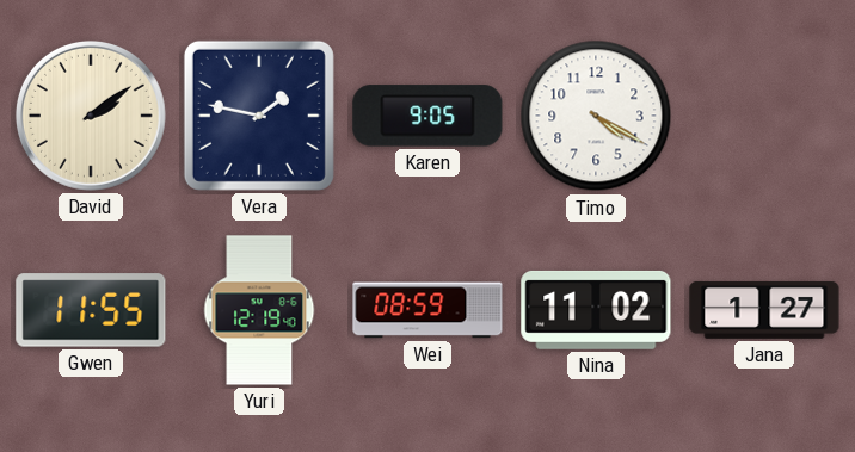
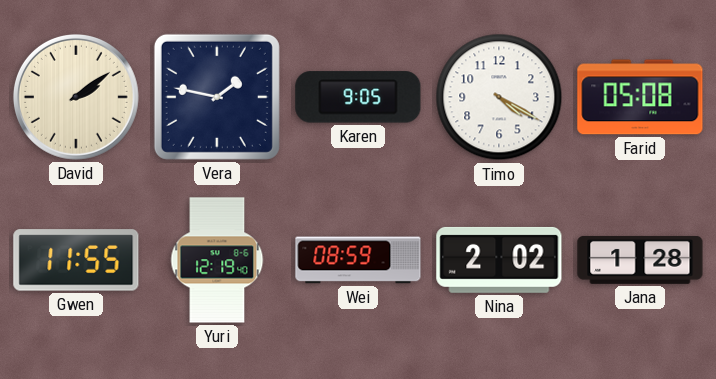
Farid: none -> 05:08
Nina: 11:02 -> 2:02
Jana: 1:27 -> 1:28
